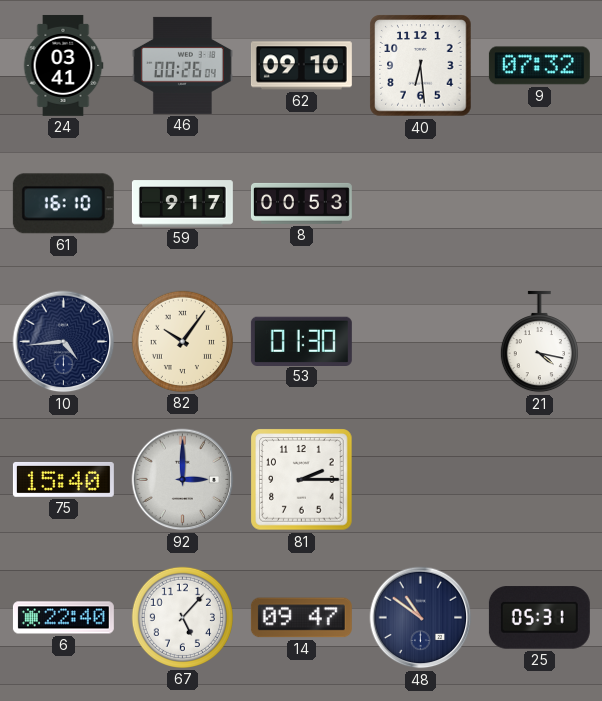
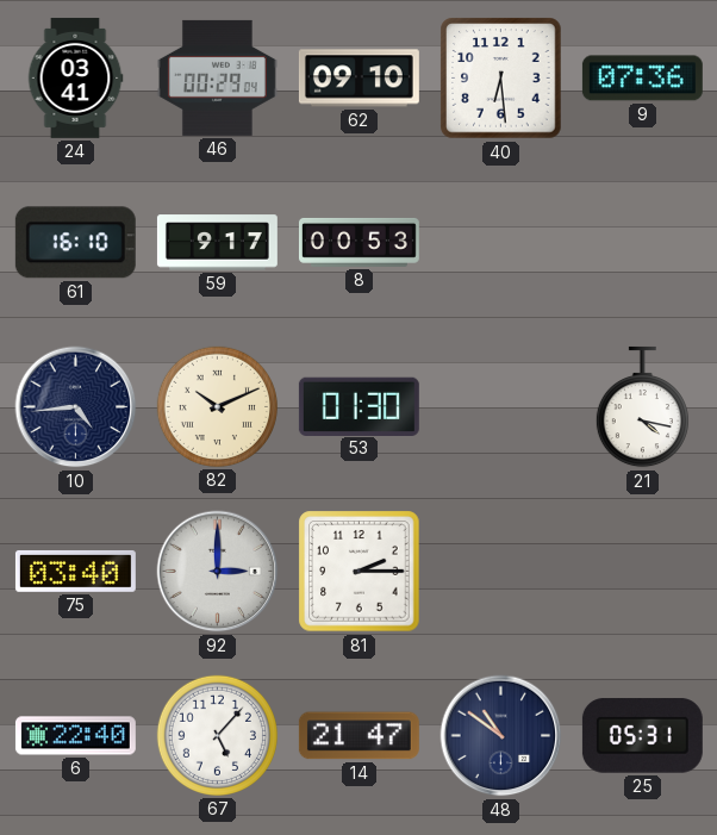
46: 00:26 -> 00:29
9: 07:32 -> 07:36
82: 10:06 -> 10:11
75: 15:40 -> 03:40
14: 09:47 -> 21:47
